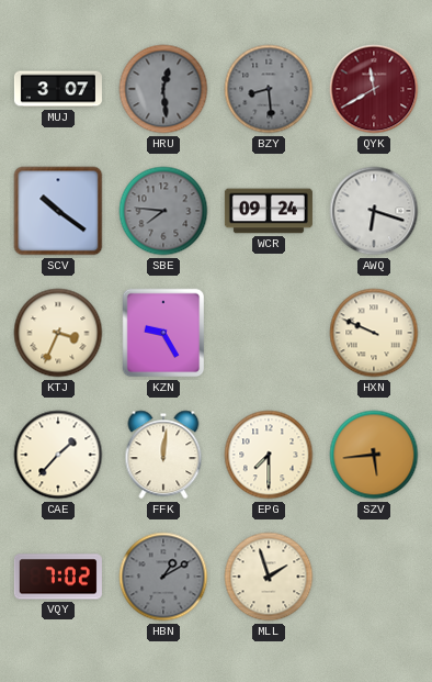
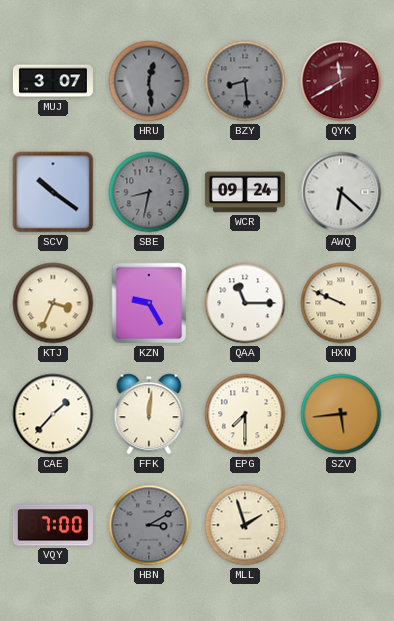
SBE: 7:46 -> 8:32
AWQ: 6:18 -> 6:22
QAA: none -> 11:15
VQY: 7:02 -> 7:00
HBN: 1:10 -> 3:10
